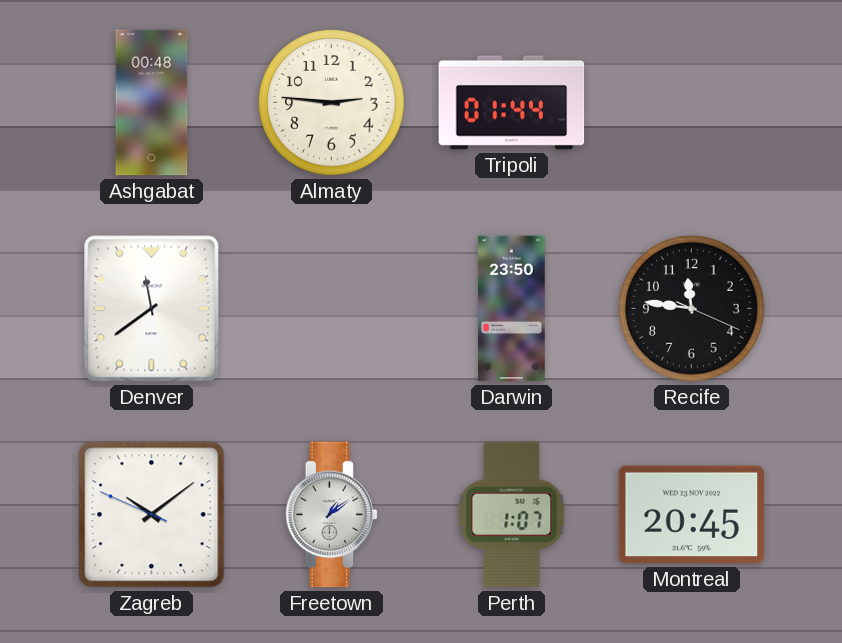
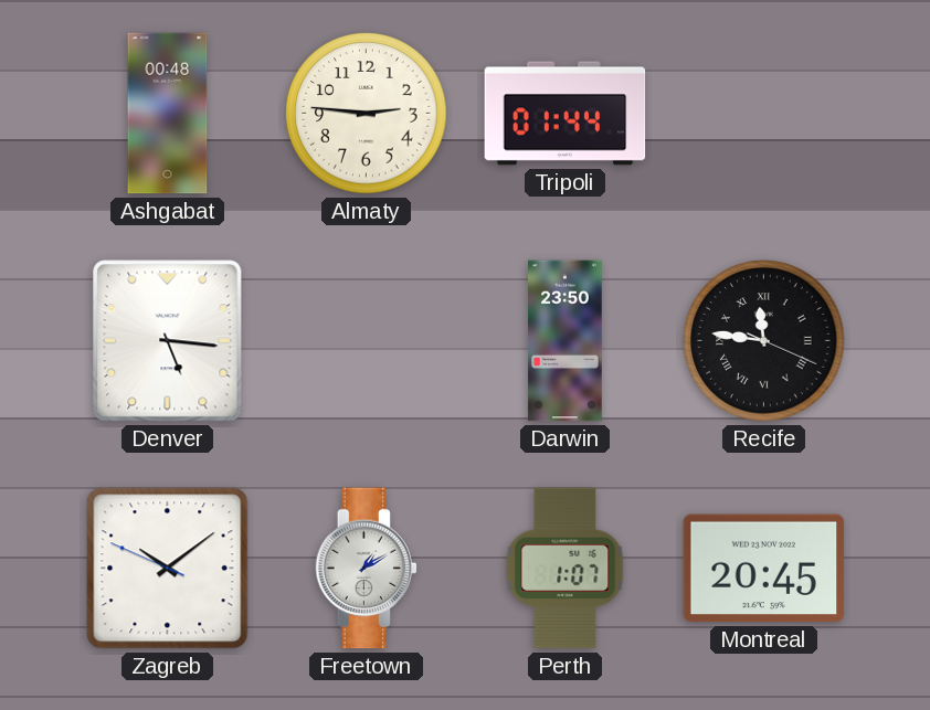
Denver: 11:39 -> 5:16
Recife numerals: Arabic -> Roman
Freetown: 1:09 -> 1:10
